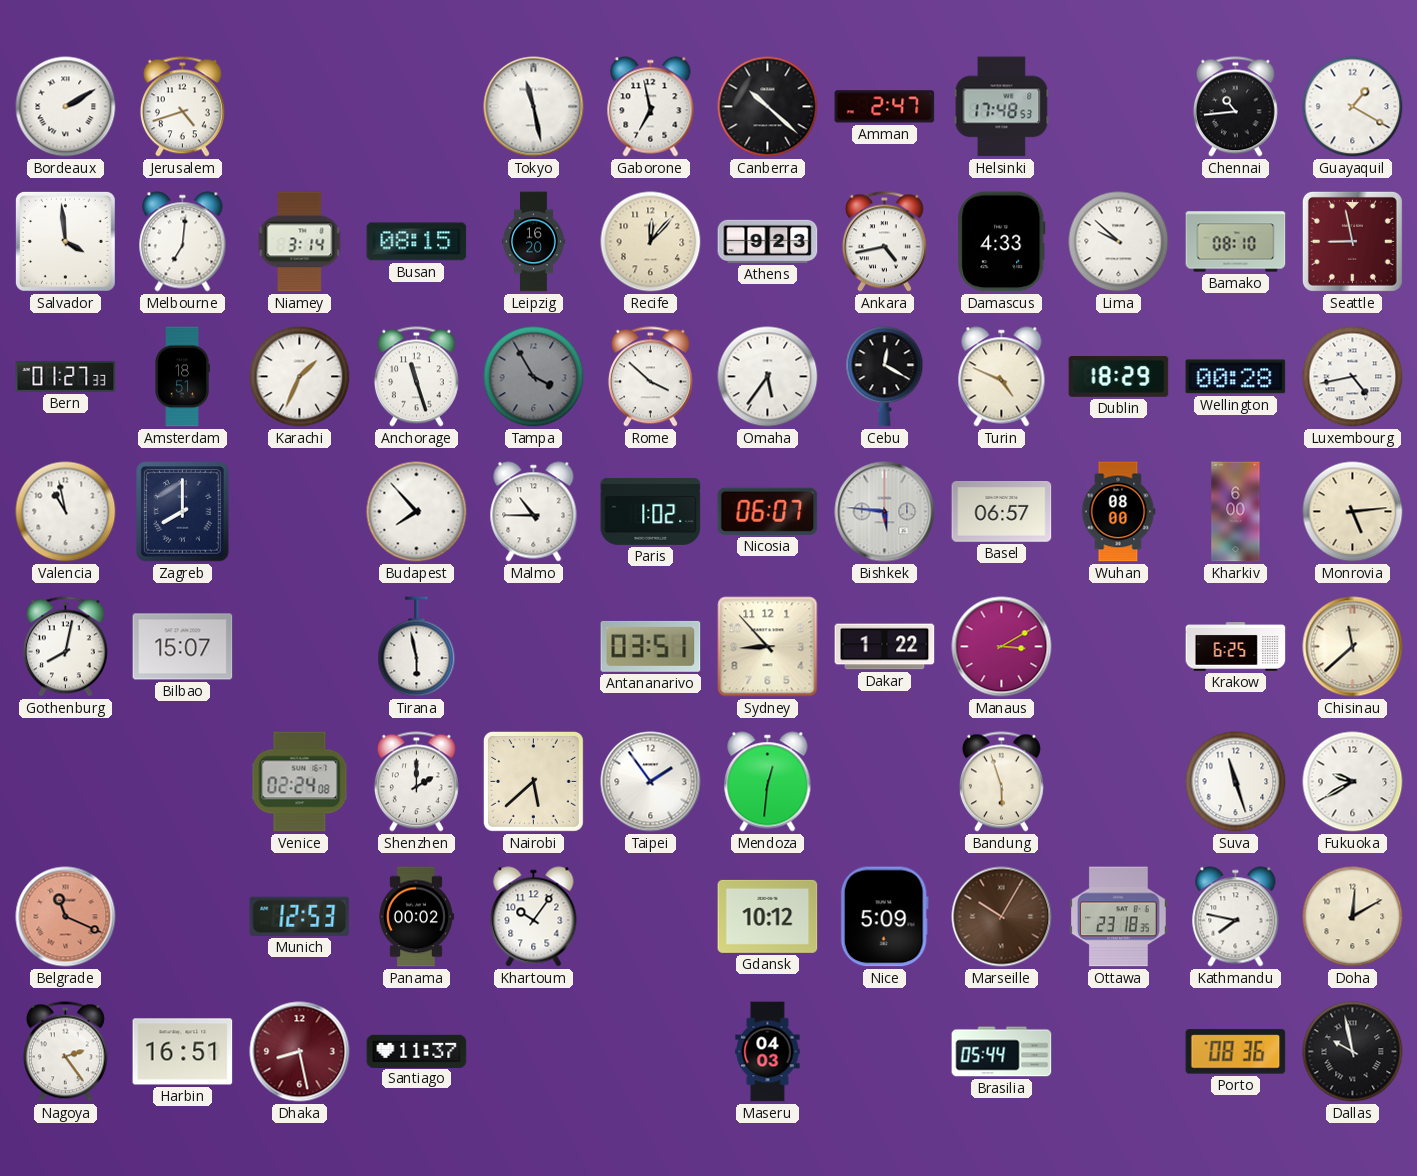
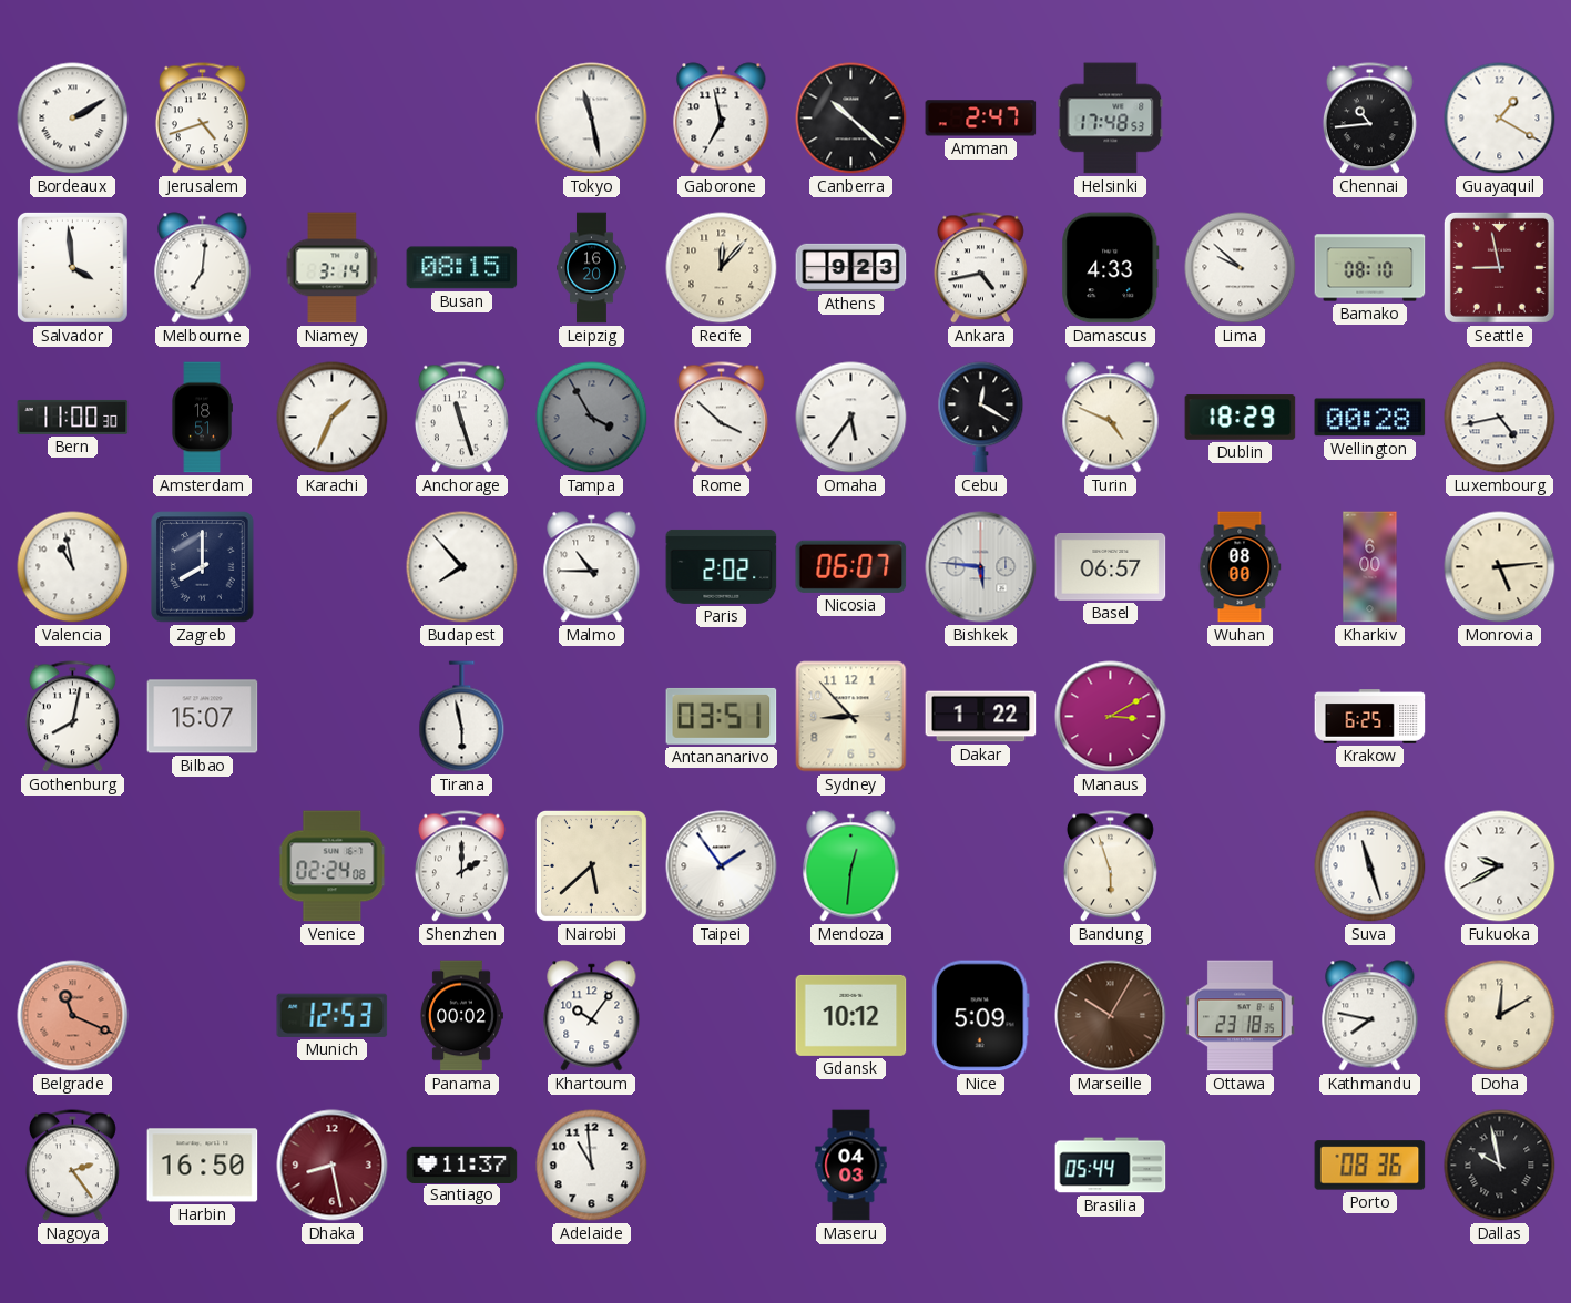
Bern: 01:27 -> 11:00
Paris: 1:02 -> 2:02
Chisinau: 11:38 -> none
Harbin: 16:51 -> 16:50
Adelaide: none -> 10:59
